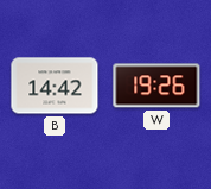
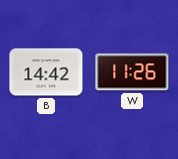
W: 19:26 -> 11:26
